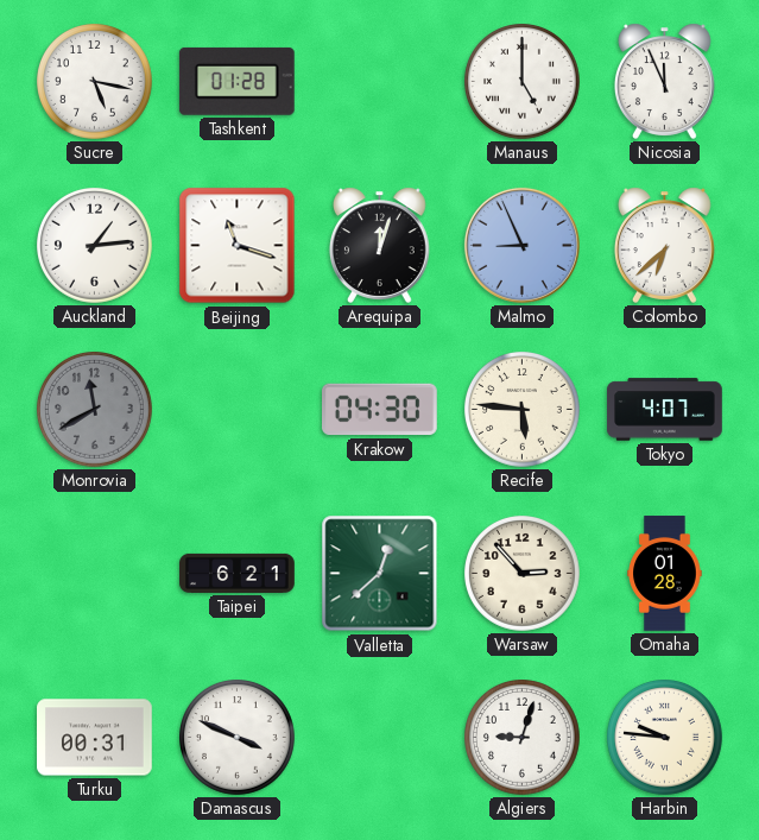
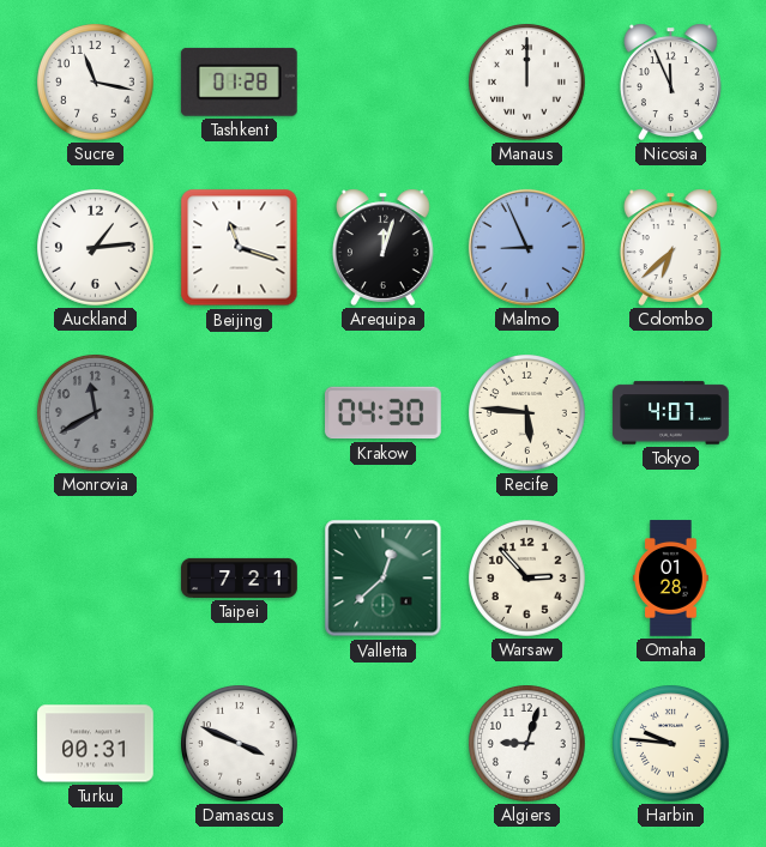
Sucre: 5:17 -> 11:17
Manaus: 5:00 -> 12:00
Taipei: 6:21 -> 7:21
